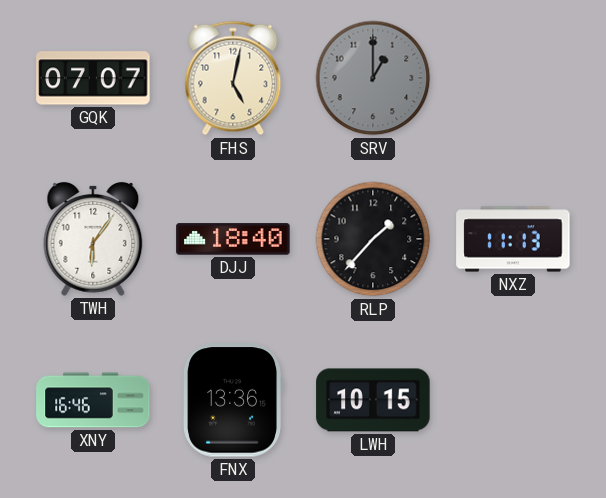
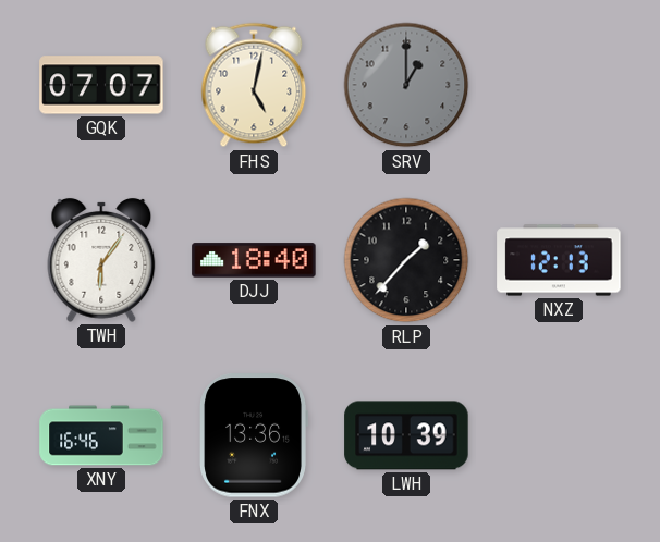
NXZ: 11:13 -> 12:13
LWH: 10:15 -> 10:39
